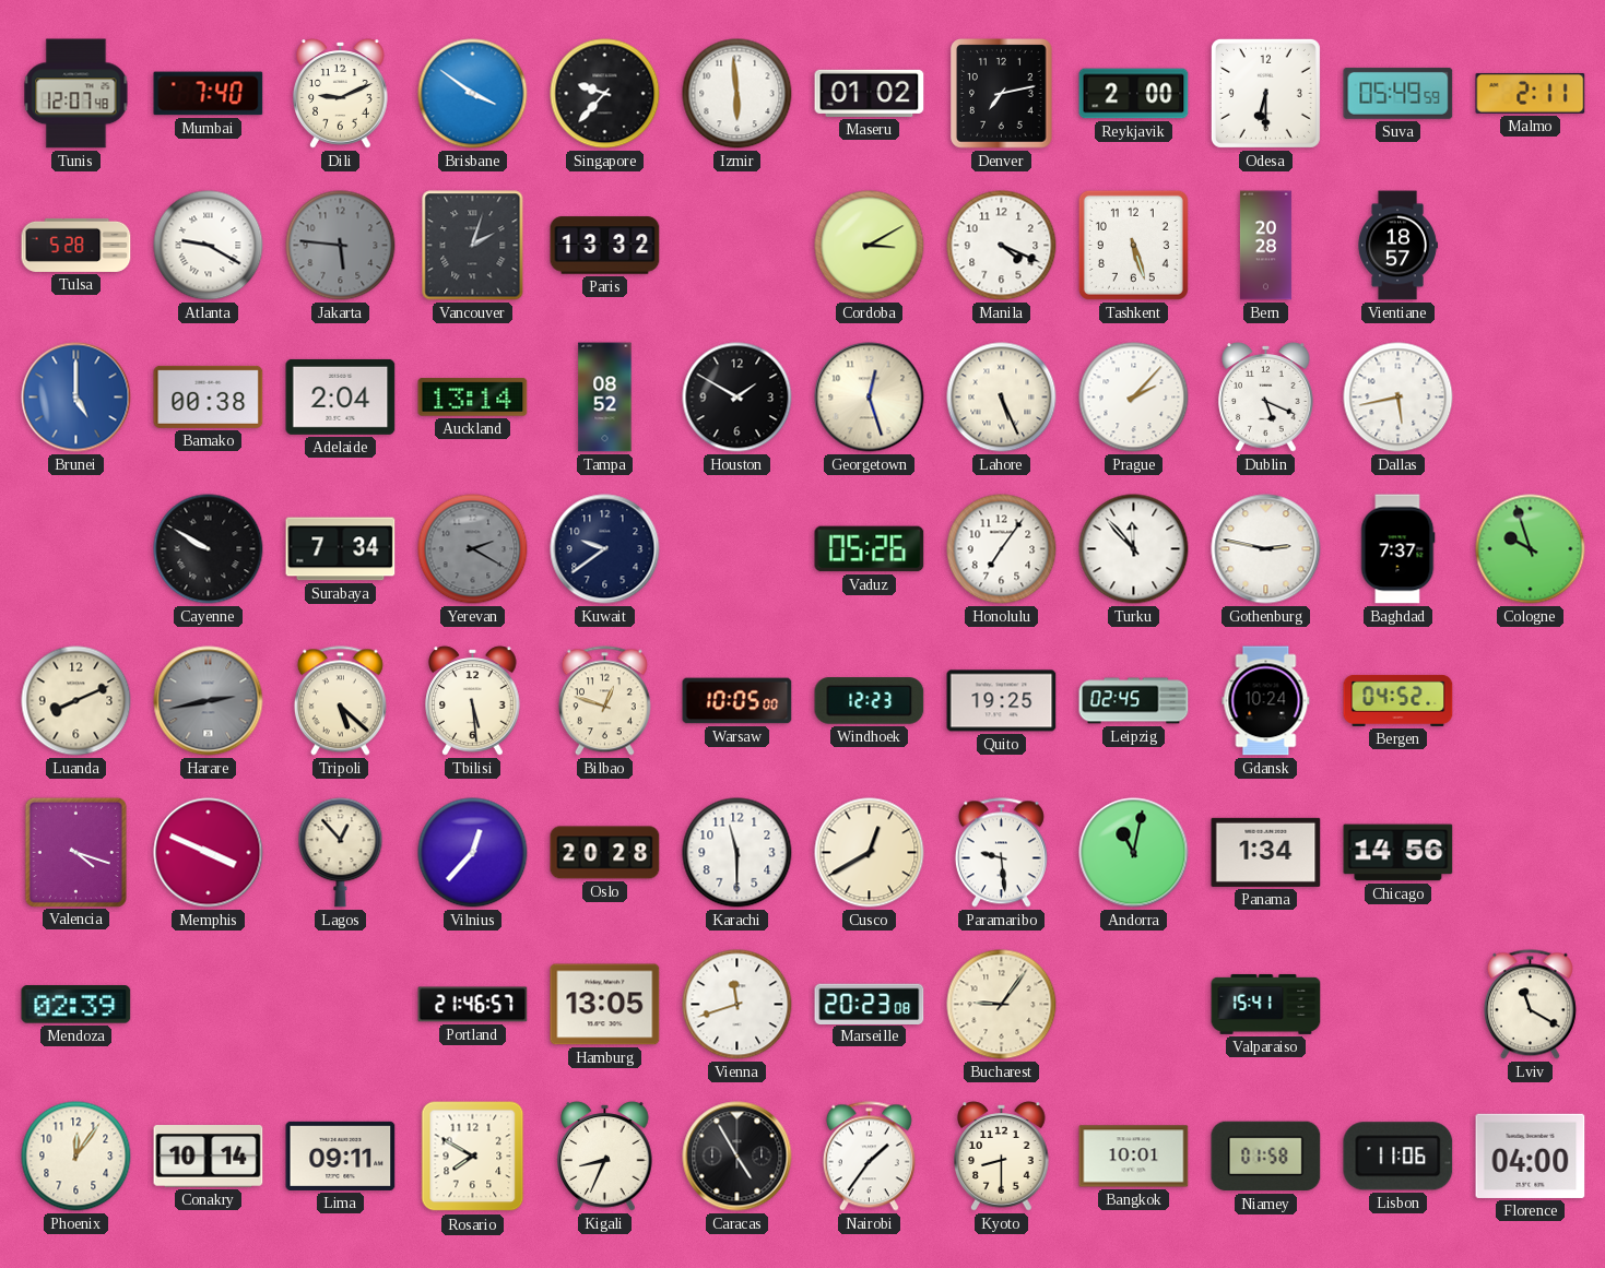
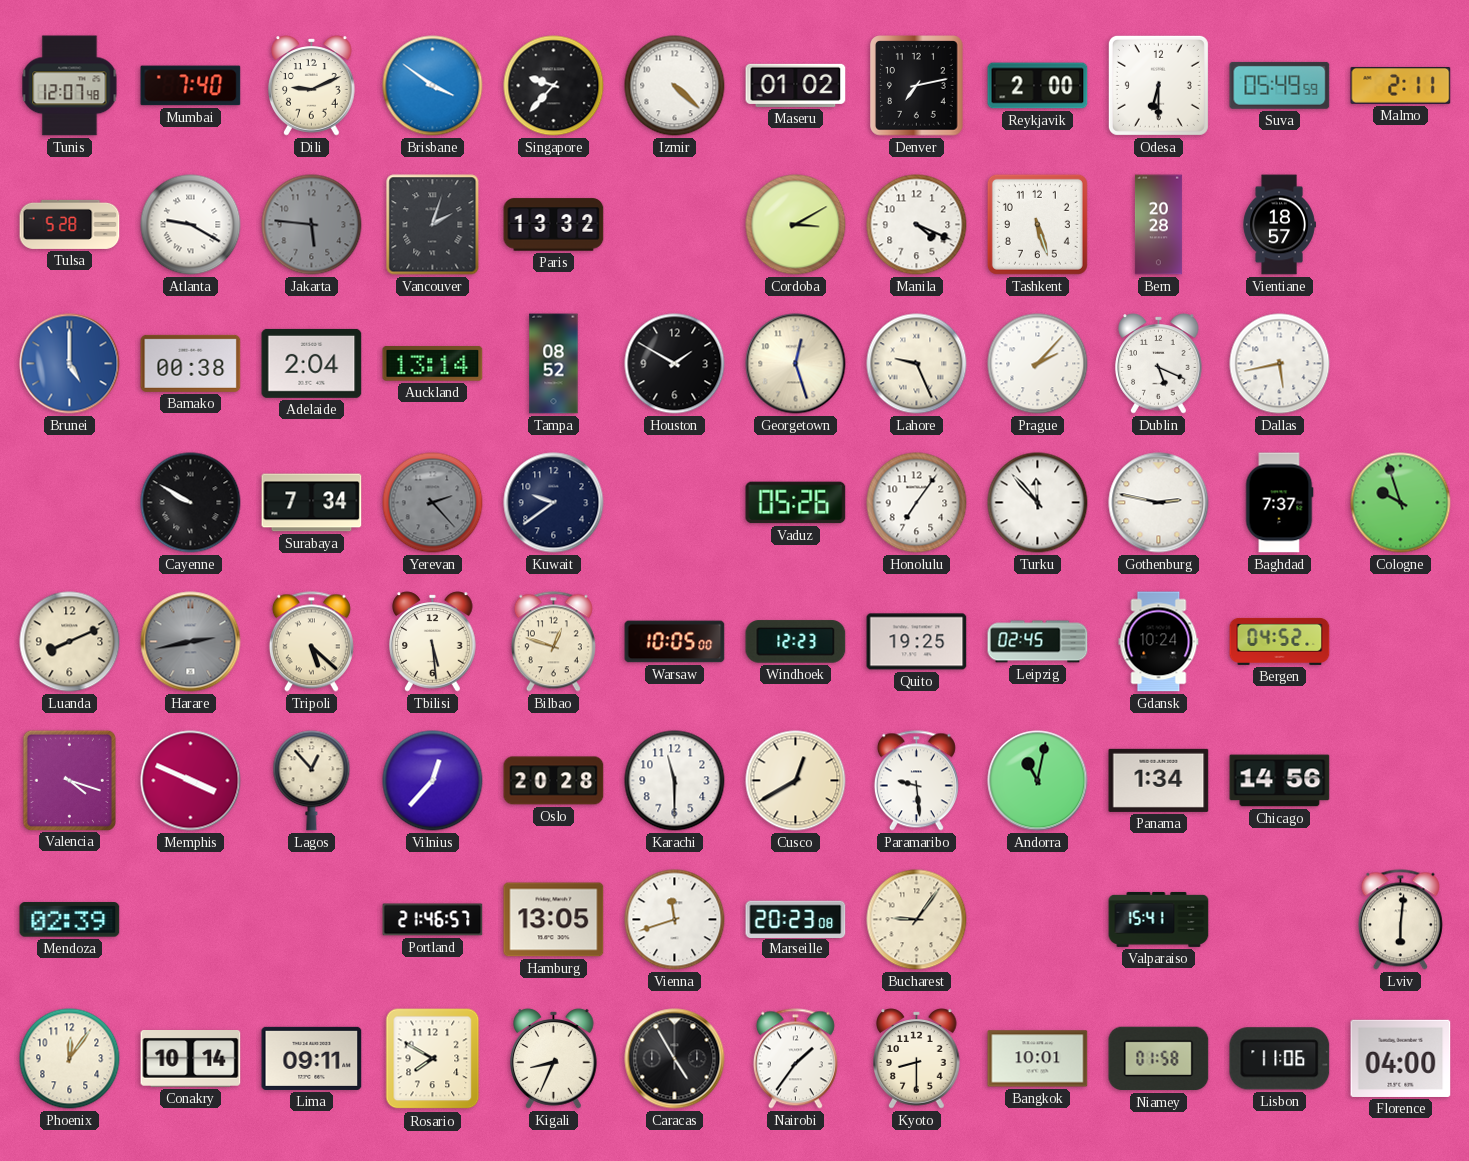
Izmir: 5:59 -> 4:22
Lahore: 5:26 -> 9:26
Yerevan: 2:20 -> 2:23
Lviv: 11:20 -> 6:01
